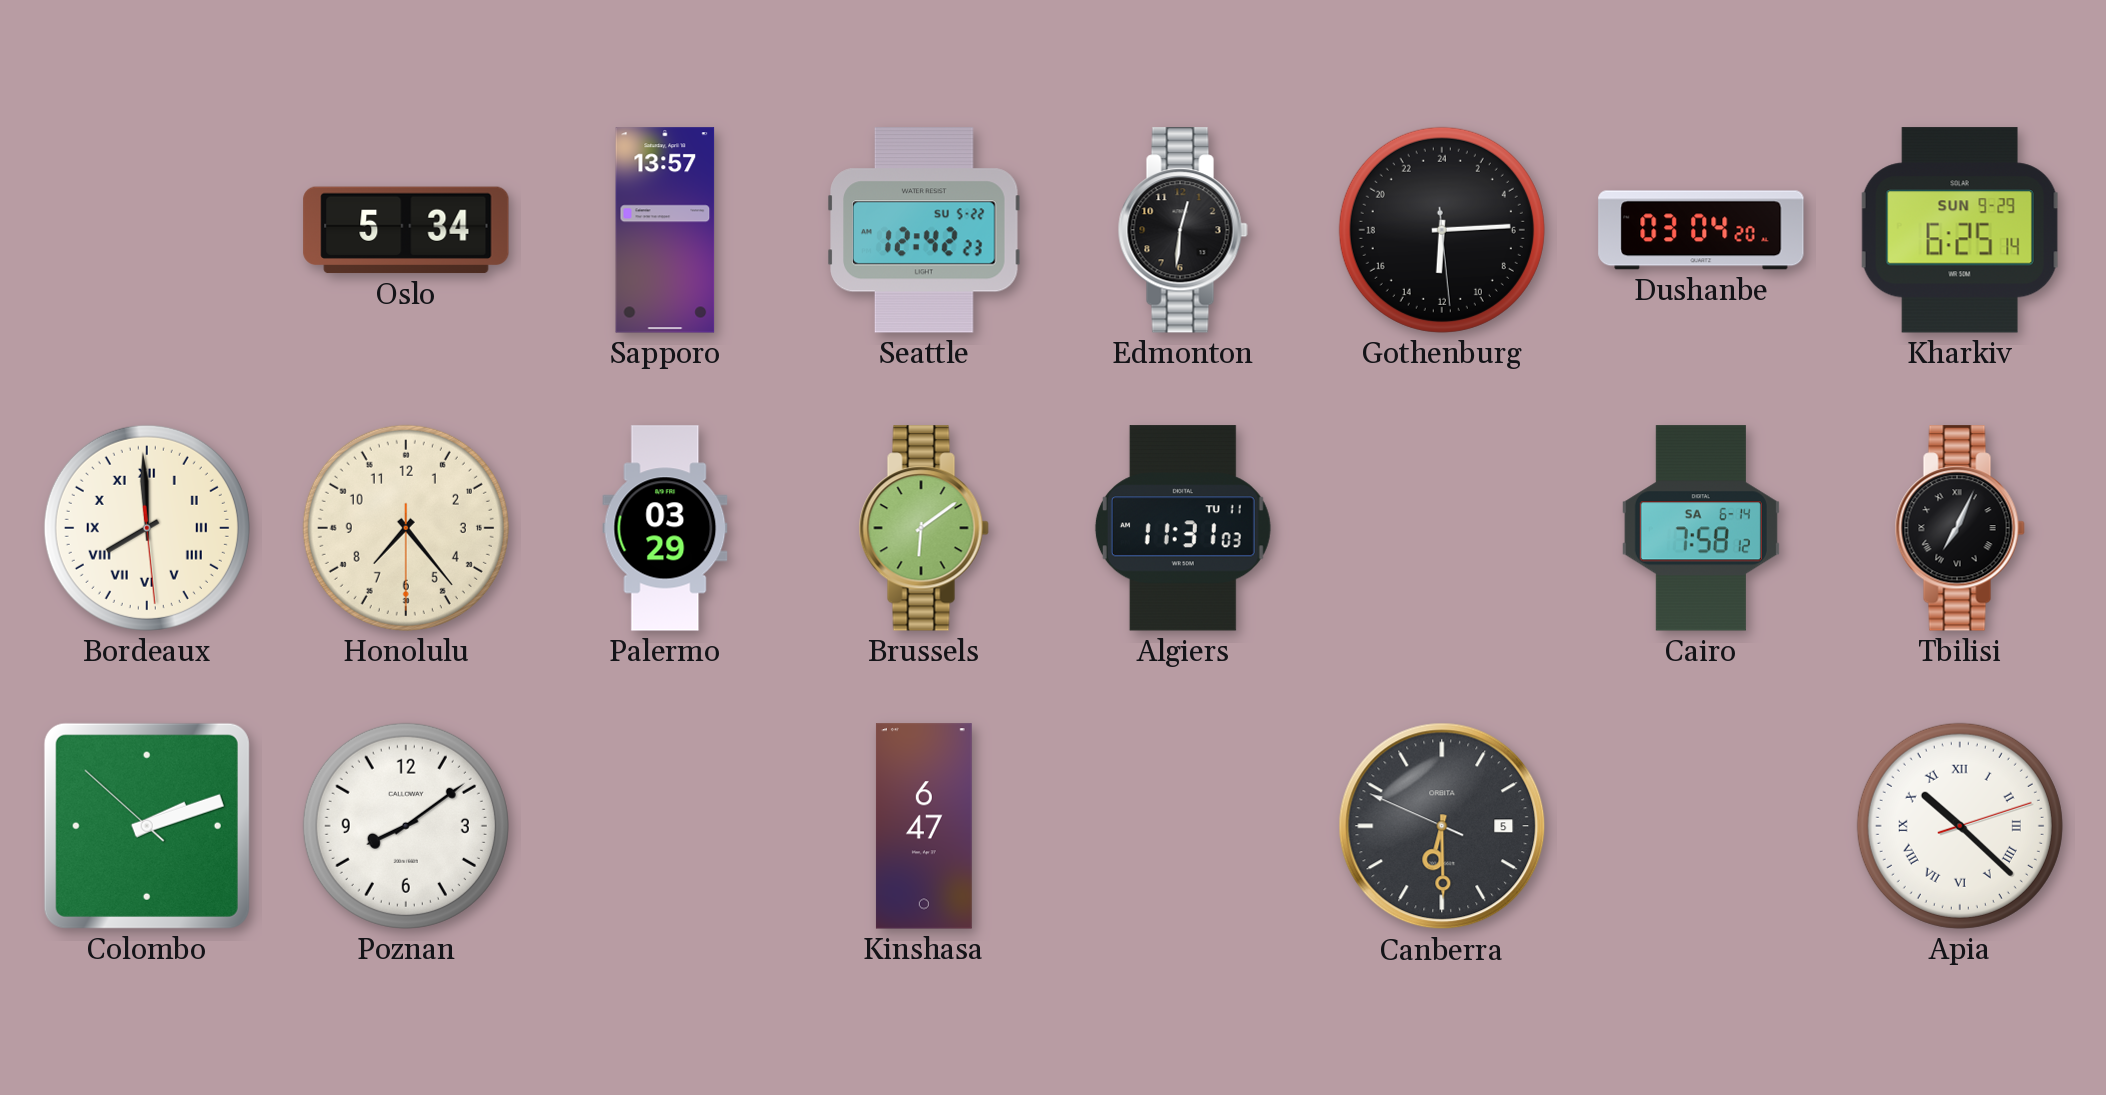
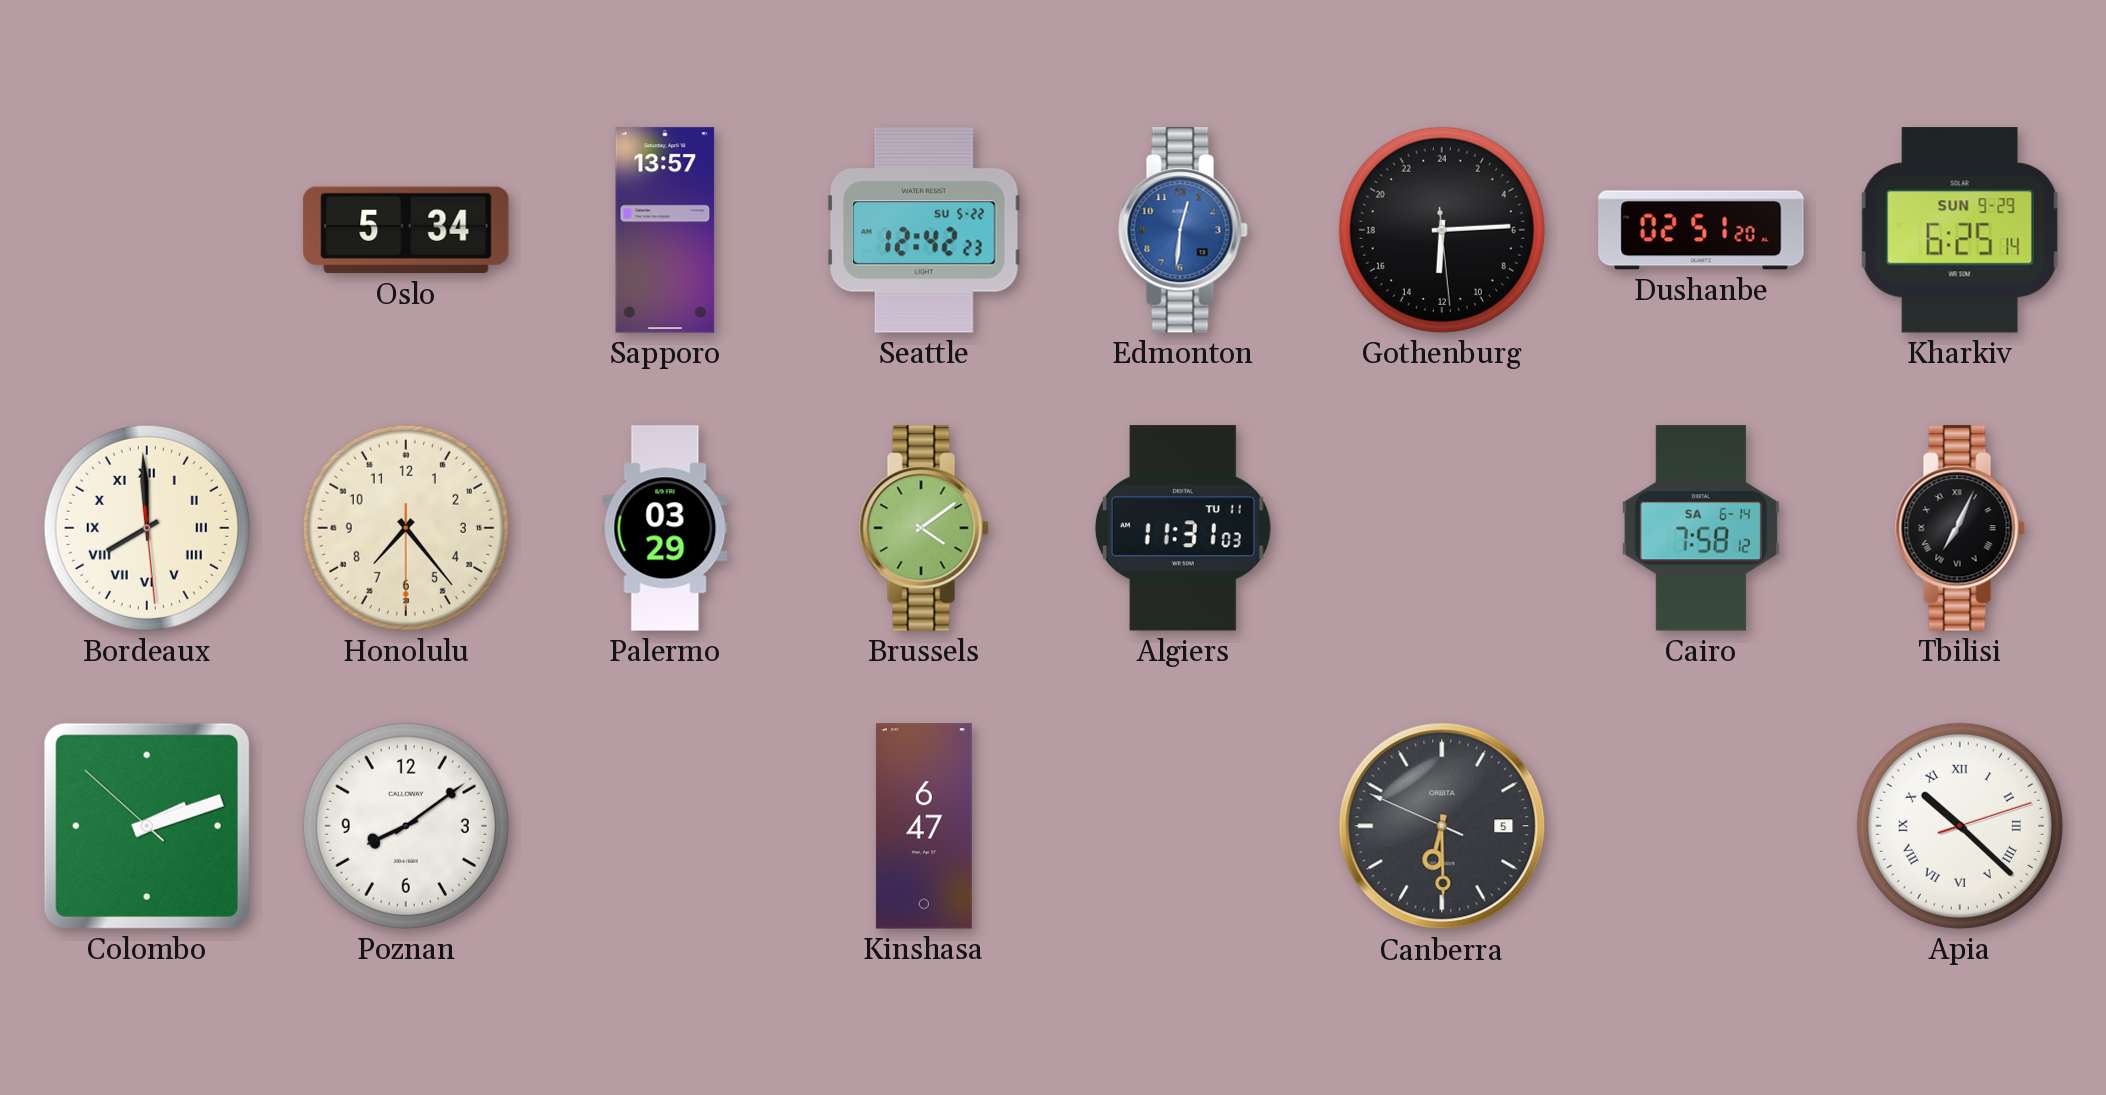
Edmonton dial: black -> blue
Dushanbe: 03:04 -> 02:51
Brussels: 6:09 -> 4:09
